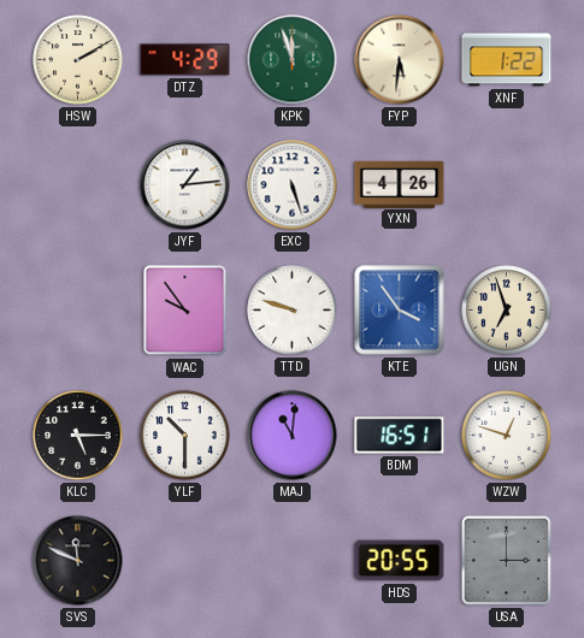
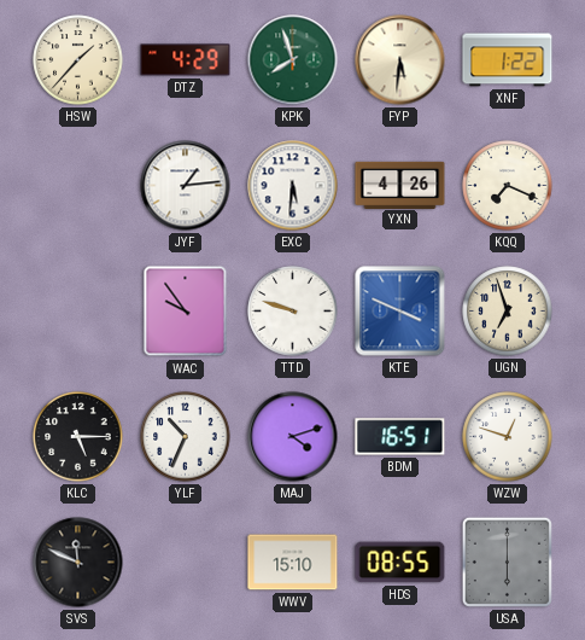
HSW: 2:10 -> 1:37
KPK: 11:57 -> 7:57
EXC: 5:27 -> 5:31
KQQ: none -> 7:19
KTE: 3:54 -> 3:49
YLF: 10:30 -> 10:34
MAJ: 11:01 -> 4:12
WWV: none -> 15:10
HDS: 20:55 -> 08:55
USA: 3:00 -> 6:00
